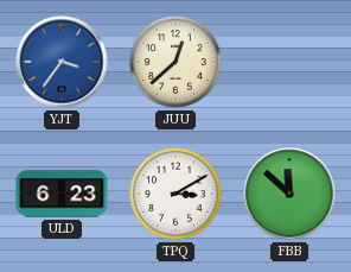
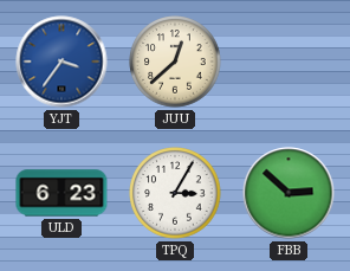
TPQ: 3:10 -> 3:05
FBB: 11:52 -> 2:52
